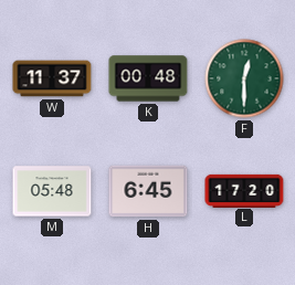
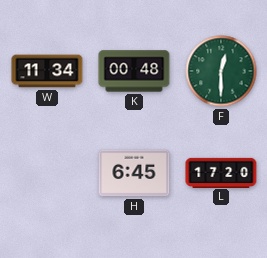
W: 11:37 -> 11:34
M: 05:48 -> none
